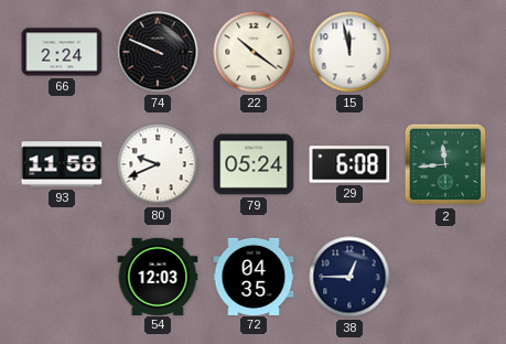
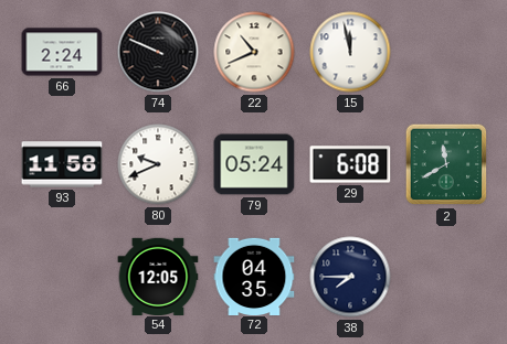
22: 10:21 -> 10:41
2: 11:44 -> 11:40
54: 12:03 -> 12:05
38: 12:45 -> 7:45
